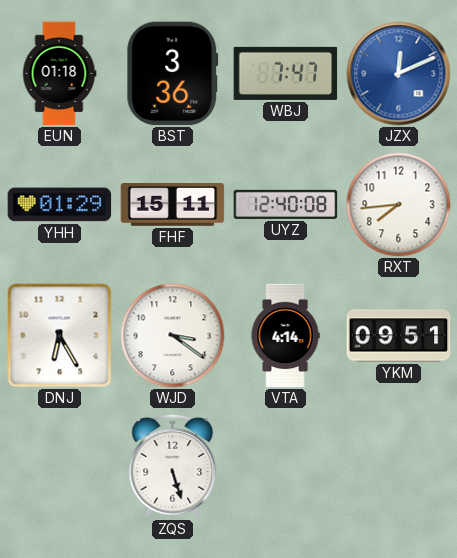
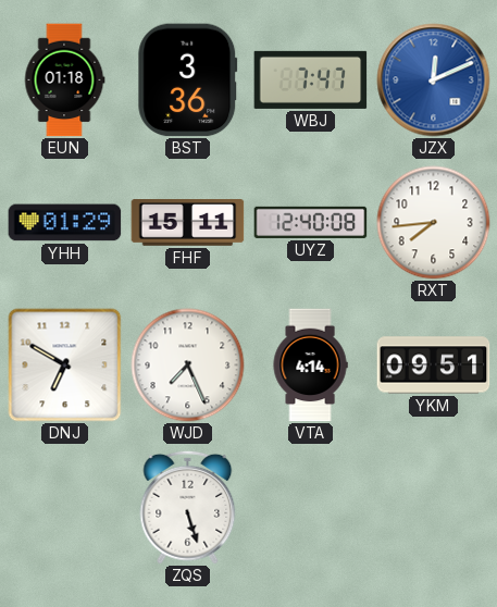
DNJ: 6:25 -> 6:50
WJD: 3:21 -> 7:26
